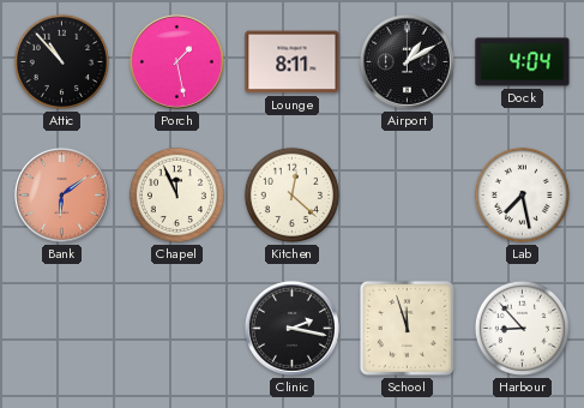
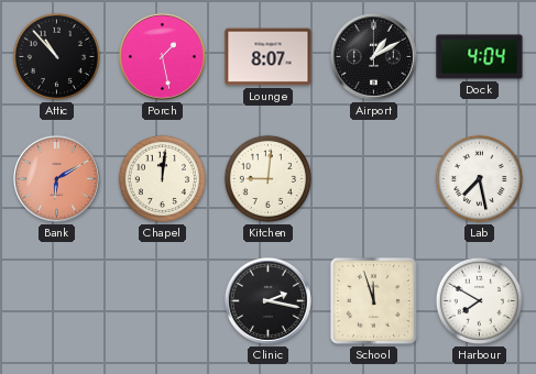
Lounge: 8:11 -> 8:07
Bank: 6:09 -> 6:10
Chapel: 11:56 -> 12:01
Kitchen: 12:22 -> 9:01
Harbour: 8:53 -> 7:50
